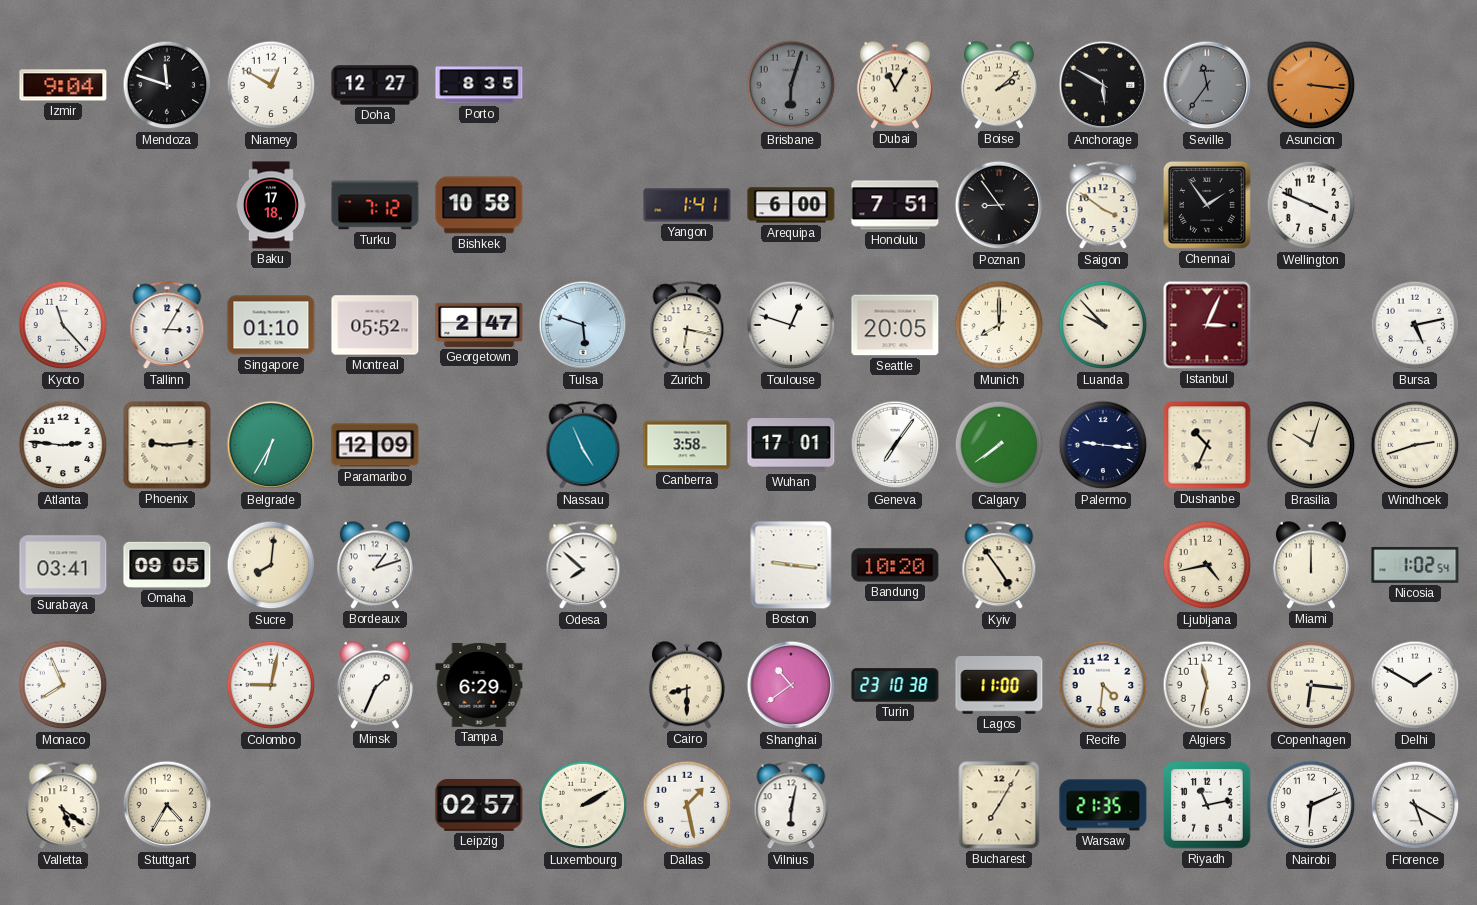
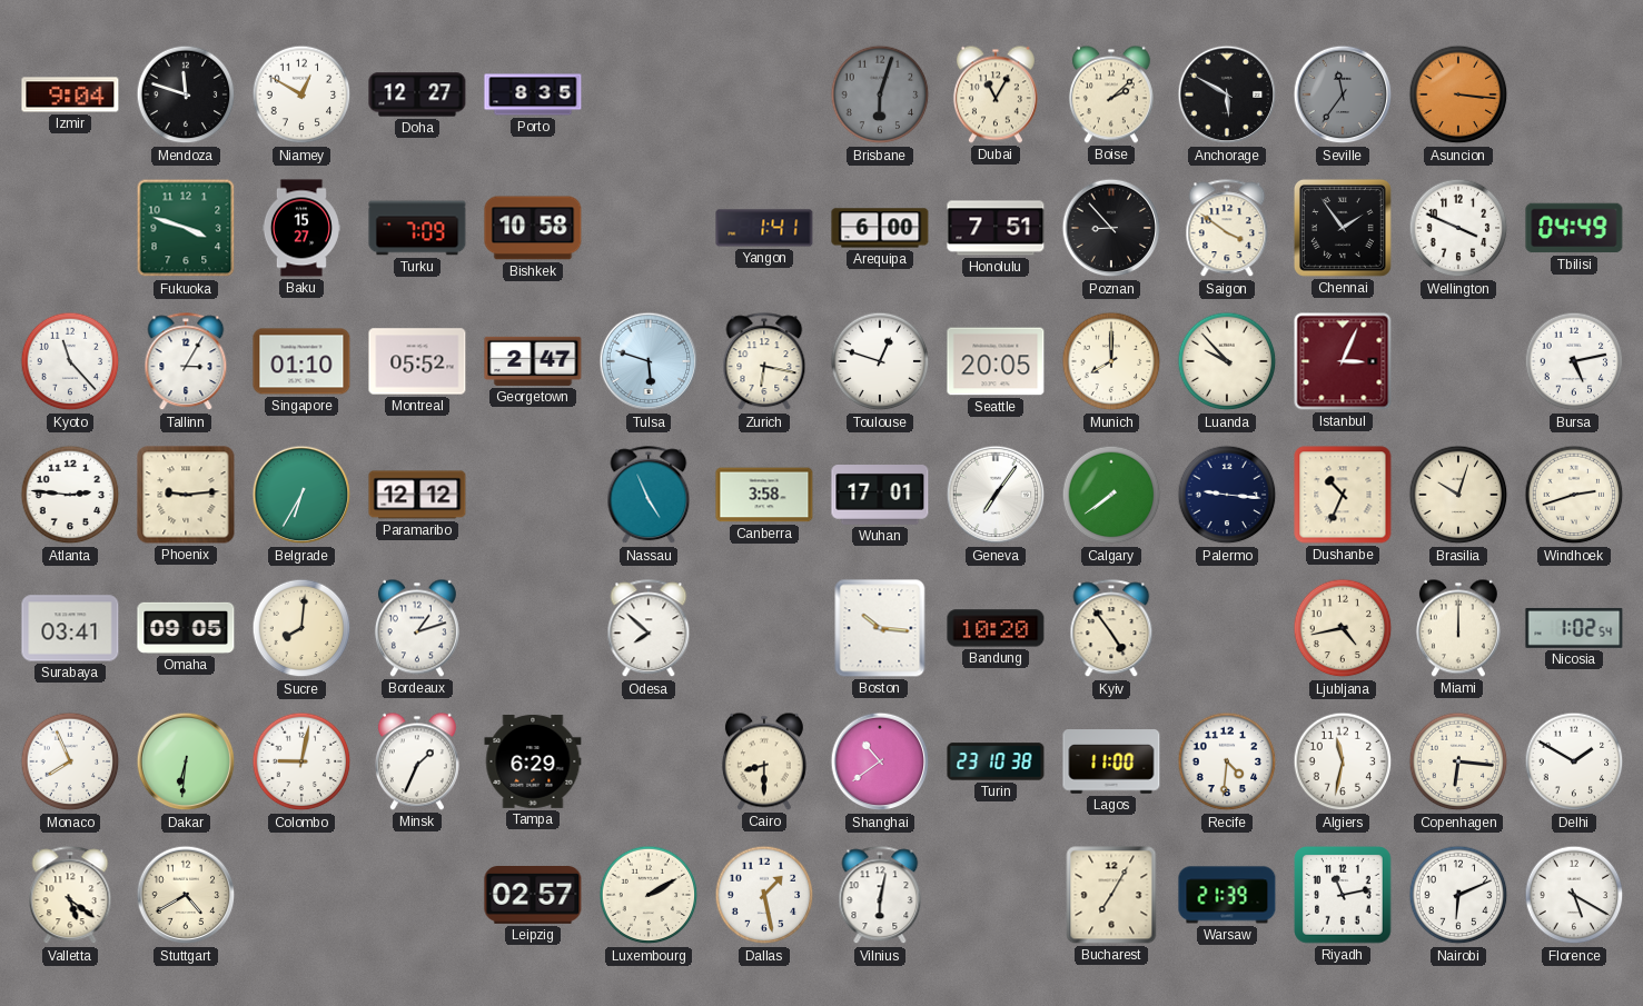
Fukuoka: none -> 3:48
Baku: 17:18 -> 15:27
Turku: 7:12 -> 7:09
Poznan: 8:54 -> 8:53
Tbilisi: none -> 04:49
Paramaribo: 12:09 -> 12:12
Boston: 9:16 -> 10:16
Dakar: none -> 6:31
Stuttgart: 4:35 -> 4:40
Warsaw: 21:35 -> 21:39
